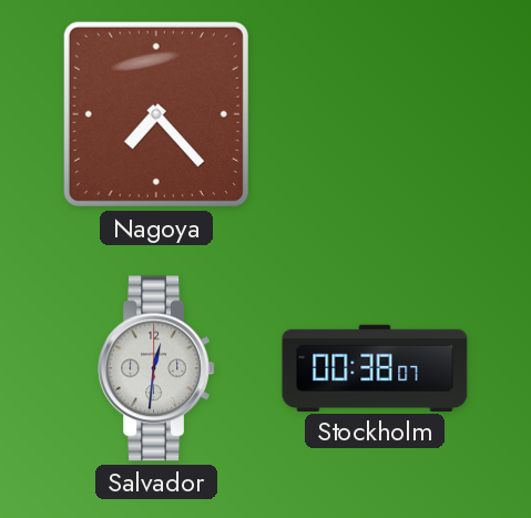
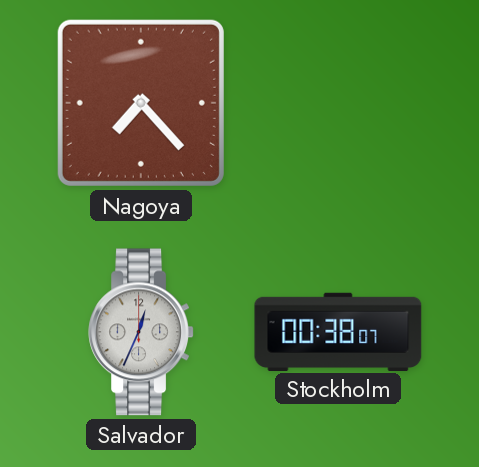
Salvador: 12:31 -> 12:34
